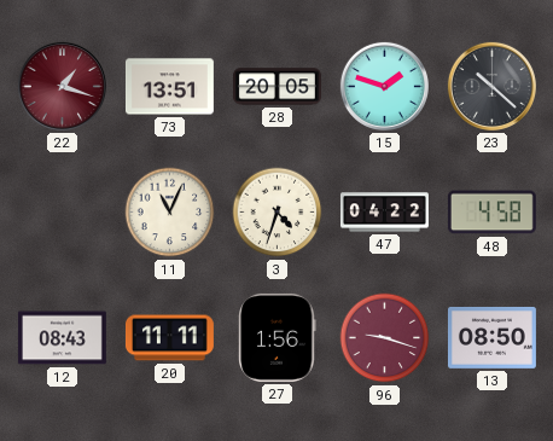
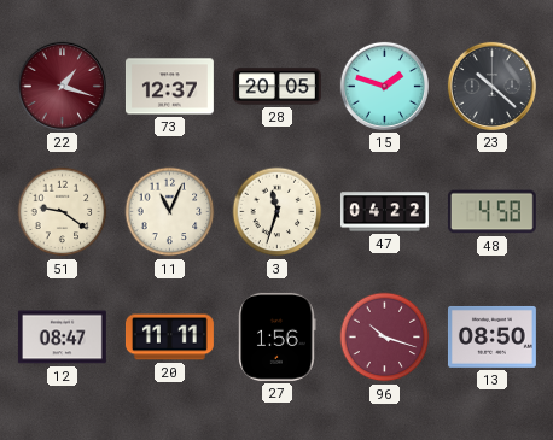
73: 13:51 -> 12:37
51: none -> 9:21
3: 4:33 -> 11:33
12: 08:43 -> 08:47
96: 9:18 -> 10:18
